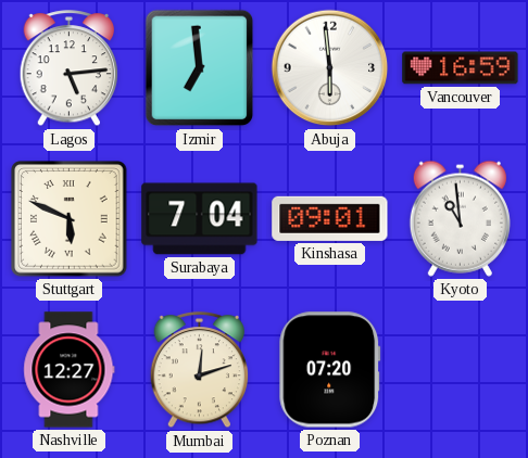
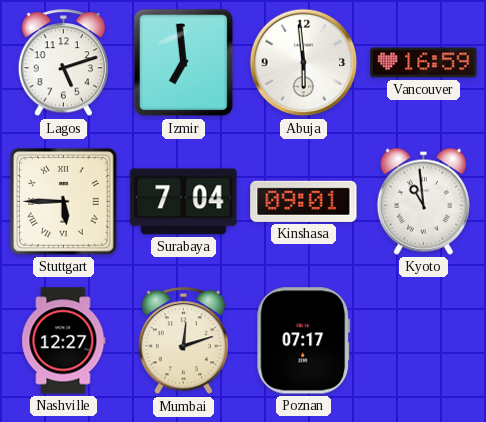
Lagos: 5:14 -> 5:12
Stuttgart: 5:49 -> 5:45
Poznan: 07:20 -> 07:17
